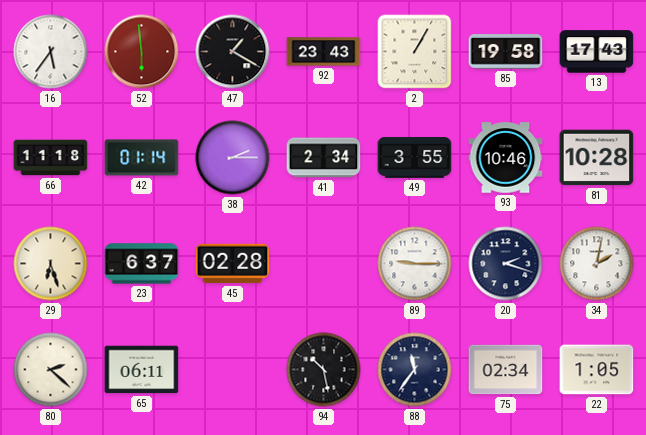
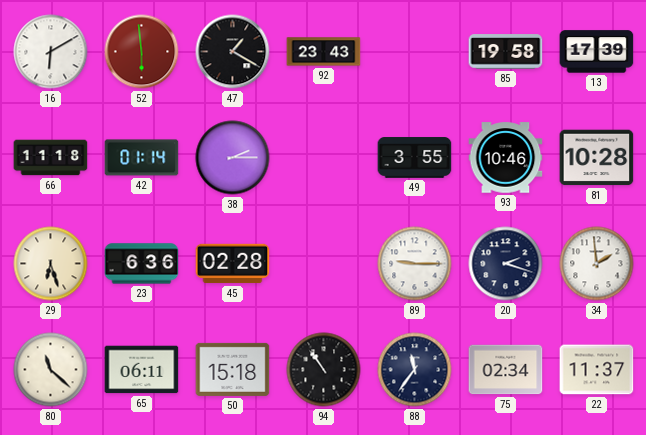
16: 5:36 -> 6:10
2: 1:05 -> none
13: 17:43 -> 17:39
41: 2:34 -> none
23: 6:37 -> 6:36
34: 2:02 -> 1:59
80: 2:22 -> 11:22
50: none -> 15:18
94: 10:28 -> 10:54
22: 1:05 -> 11:37
